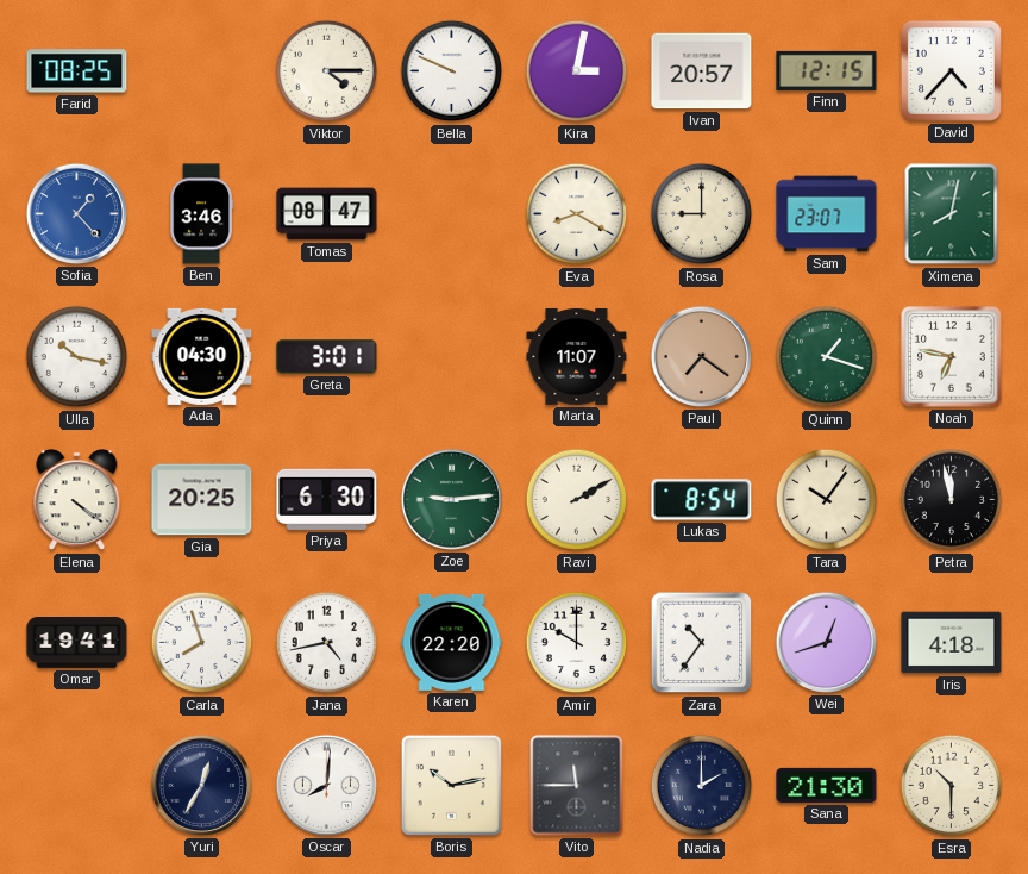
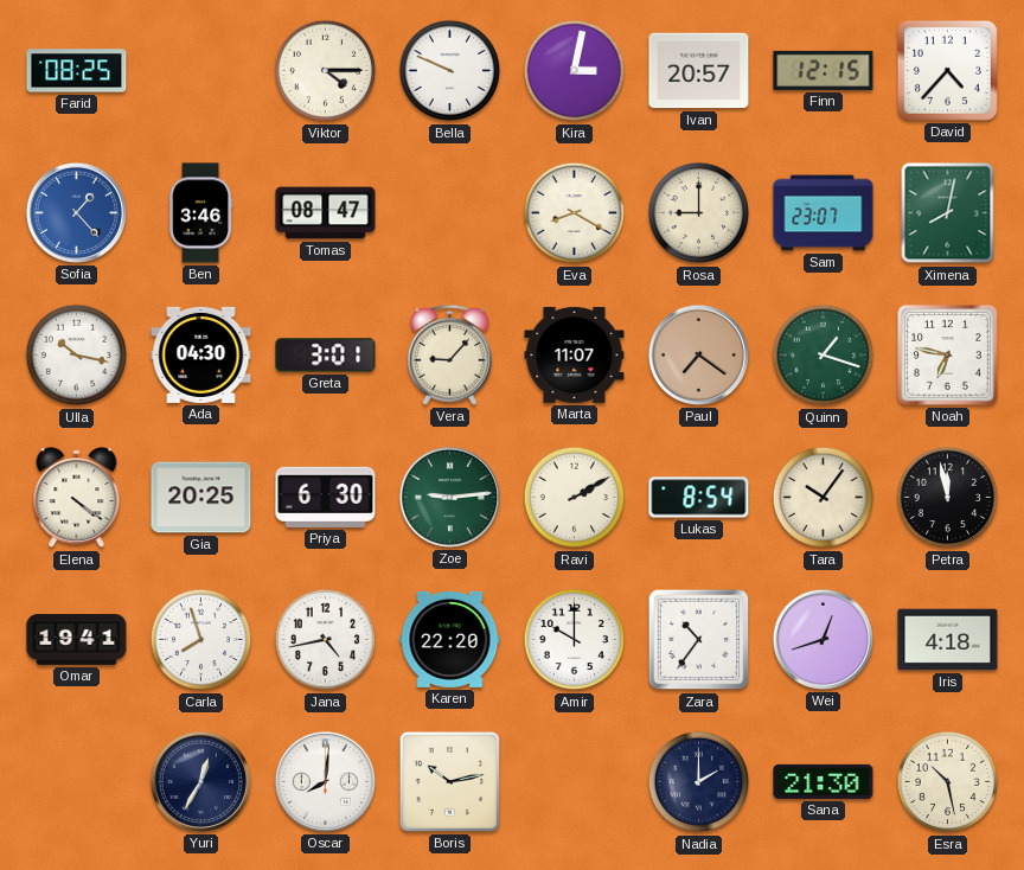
Vera: none -> 9:07
Vito: 11:45 -> none
Esra: 10:30 -> 10:28
